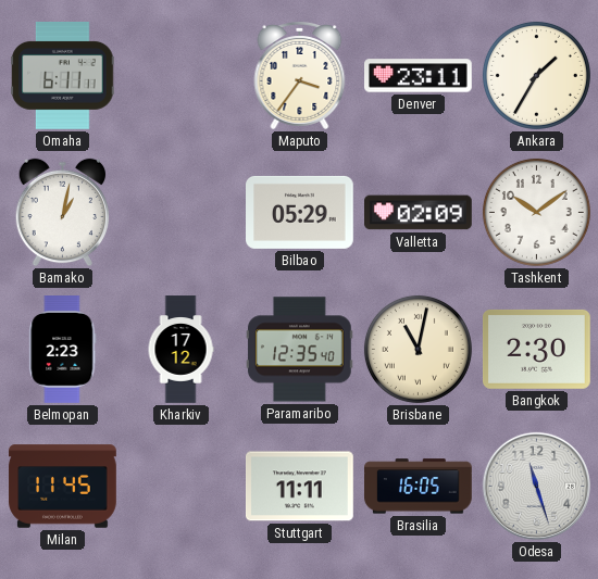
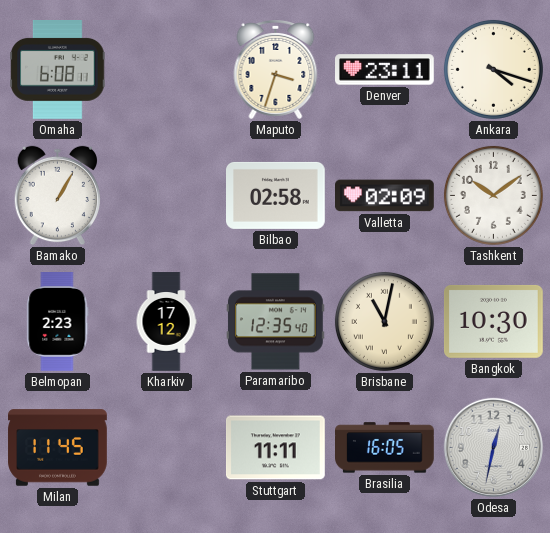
Omaha: 6:11 -> 6:08
Maputo: 3:36 -> 3:33
Ankara: 1:35 -> 4:18
Bamako: 1:02 -> 1:05
Bilbao: 05:29 -> 02:58
Bangkok: 2:30 -> 10:30
Odesa: 11:27 -> 12:32
